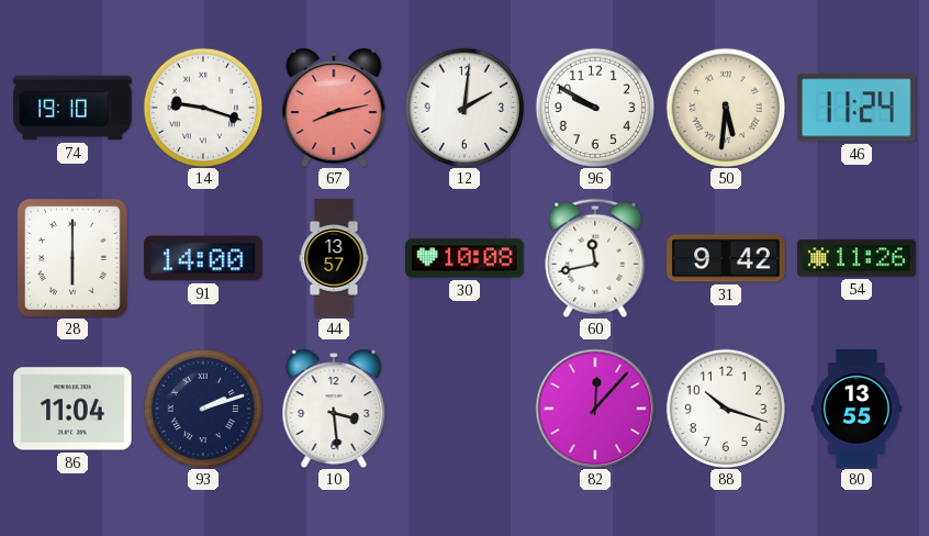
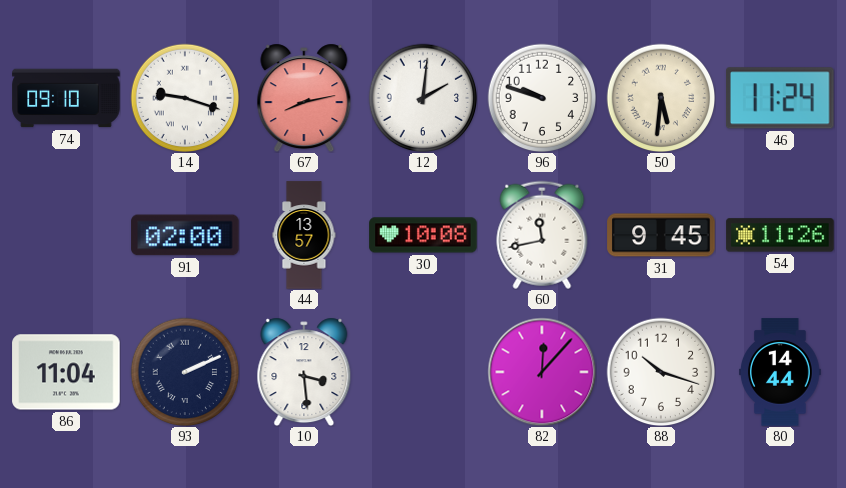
74: 19:10 -> 09:10
96: 9:50 -> 9:48
28: 6:00 -> none
91: 14:00 -> 02:00
31: 9:42 -> 9:45
93: 2:12 -> 2:11
80: 13:55 -> 14:44
